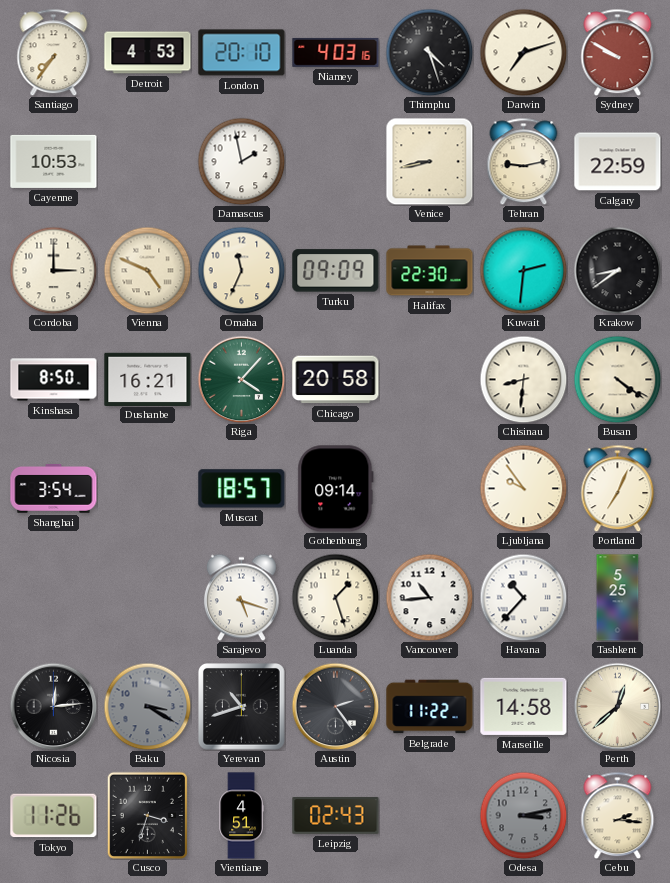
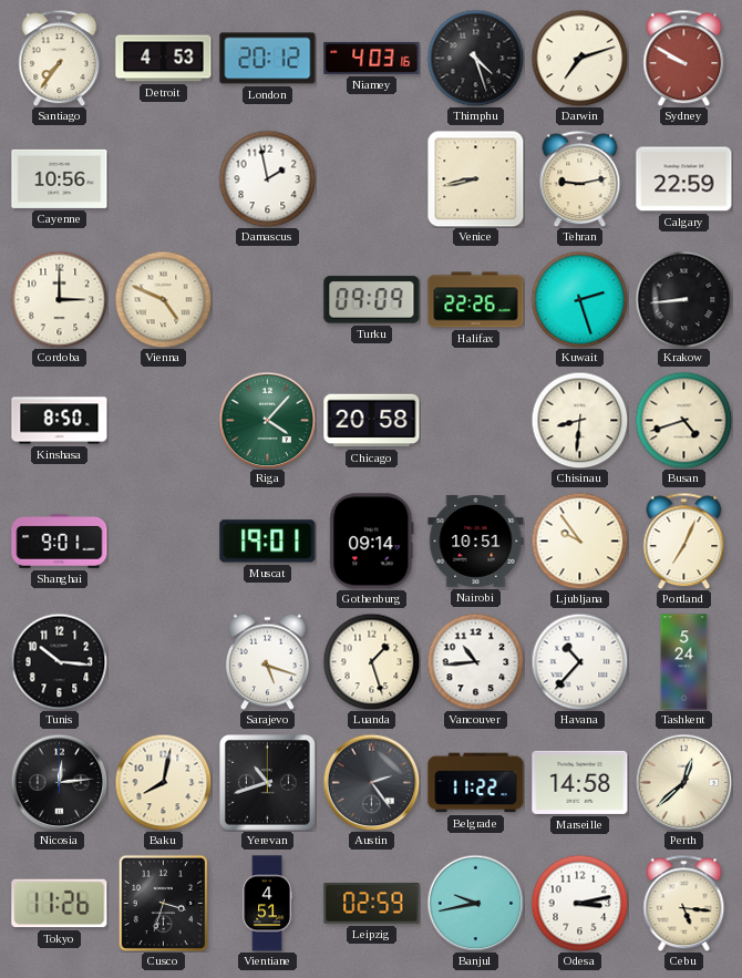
London: 20:10 -> 20:12
Cayenne: 10:53 -> 10:56
Omaha: 11:34 -> none
Halifax: 22:30 -> 22:26
Kuwait: 2:31 -> 2:27
Krakow: 8:39 -> 8:44
Dushanbe: 16:21 -> none
Busan: 4:21 -> 4:42
Shanghai: 3:54 -> 9:01
Muscat: 18:57 -> 19:01
Nairobi: none -> 10:51
Tunis: none -> 10:16
Tashkent: 5:25 -> 5:24
Baku: 3:20 -> 8:02
Baku dial: grey -> cream
Leipzig: 02:43 -> 02:59
Banjul: none -> 9:43
Odesa dial: grey -> white
Cebu: 2:16 -> 5:16
